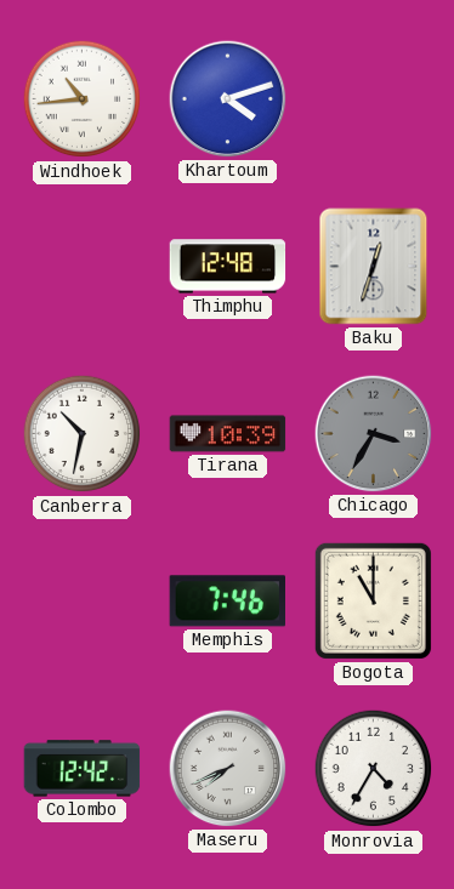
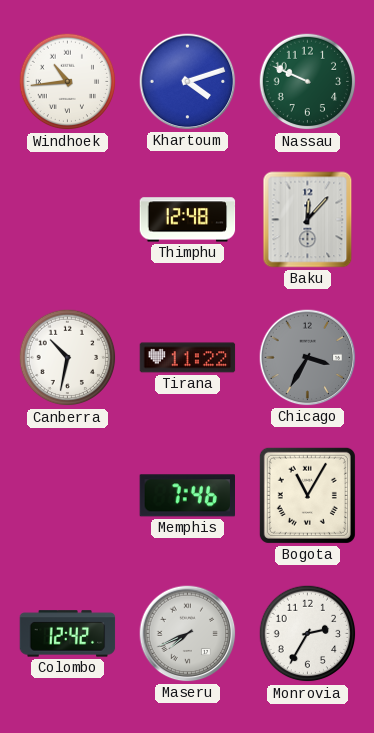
Nassau: none -> 9:49
Baku: 12:33 -> 12:07
Tirana: 10:39 -> 11:22
Bogota: 11:00 -> 11:05
Monrovia: 4:35 -> 2:35
